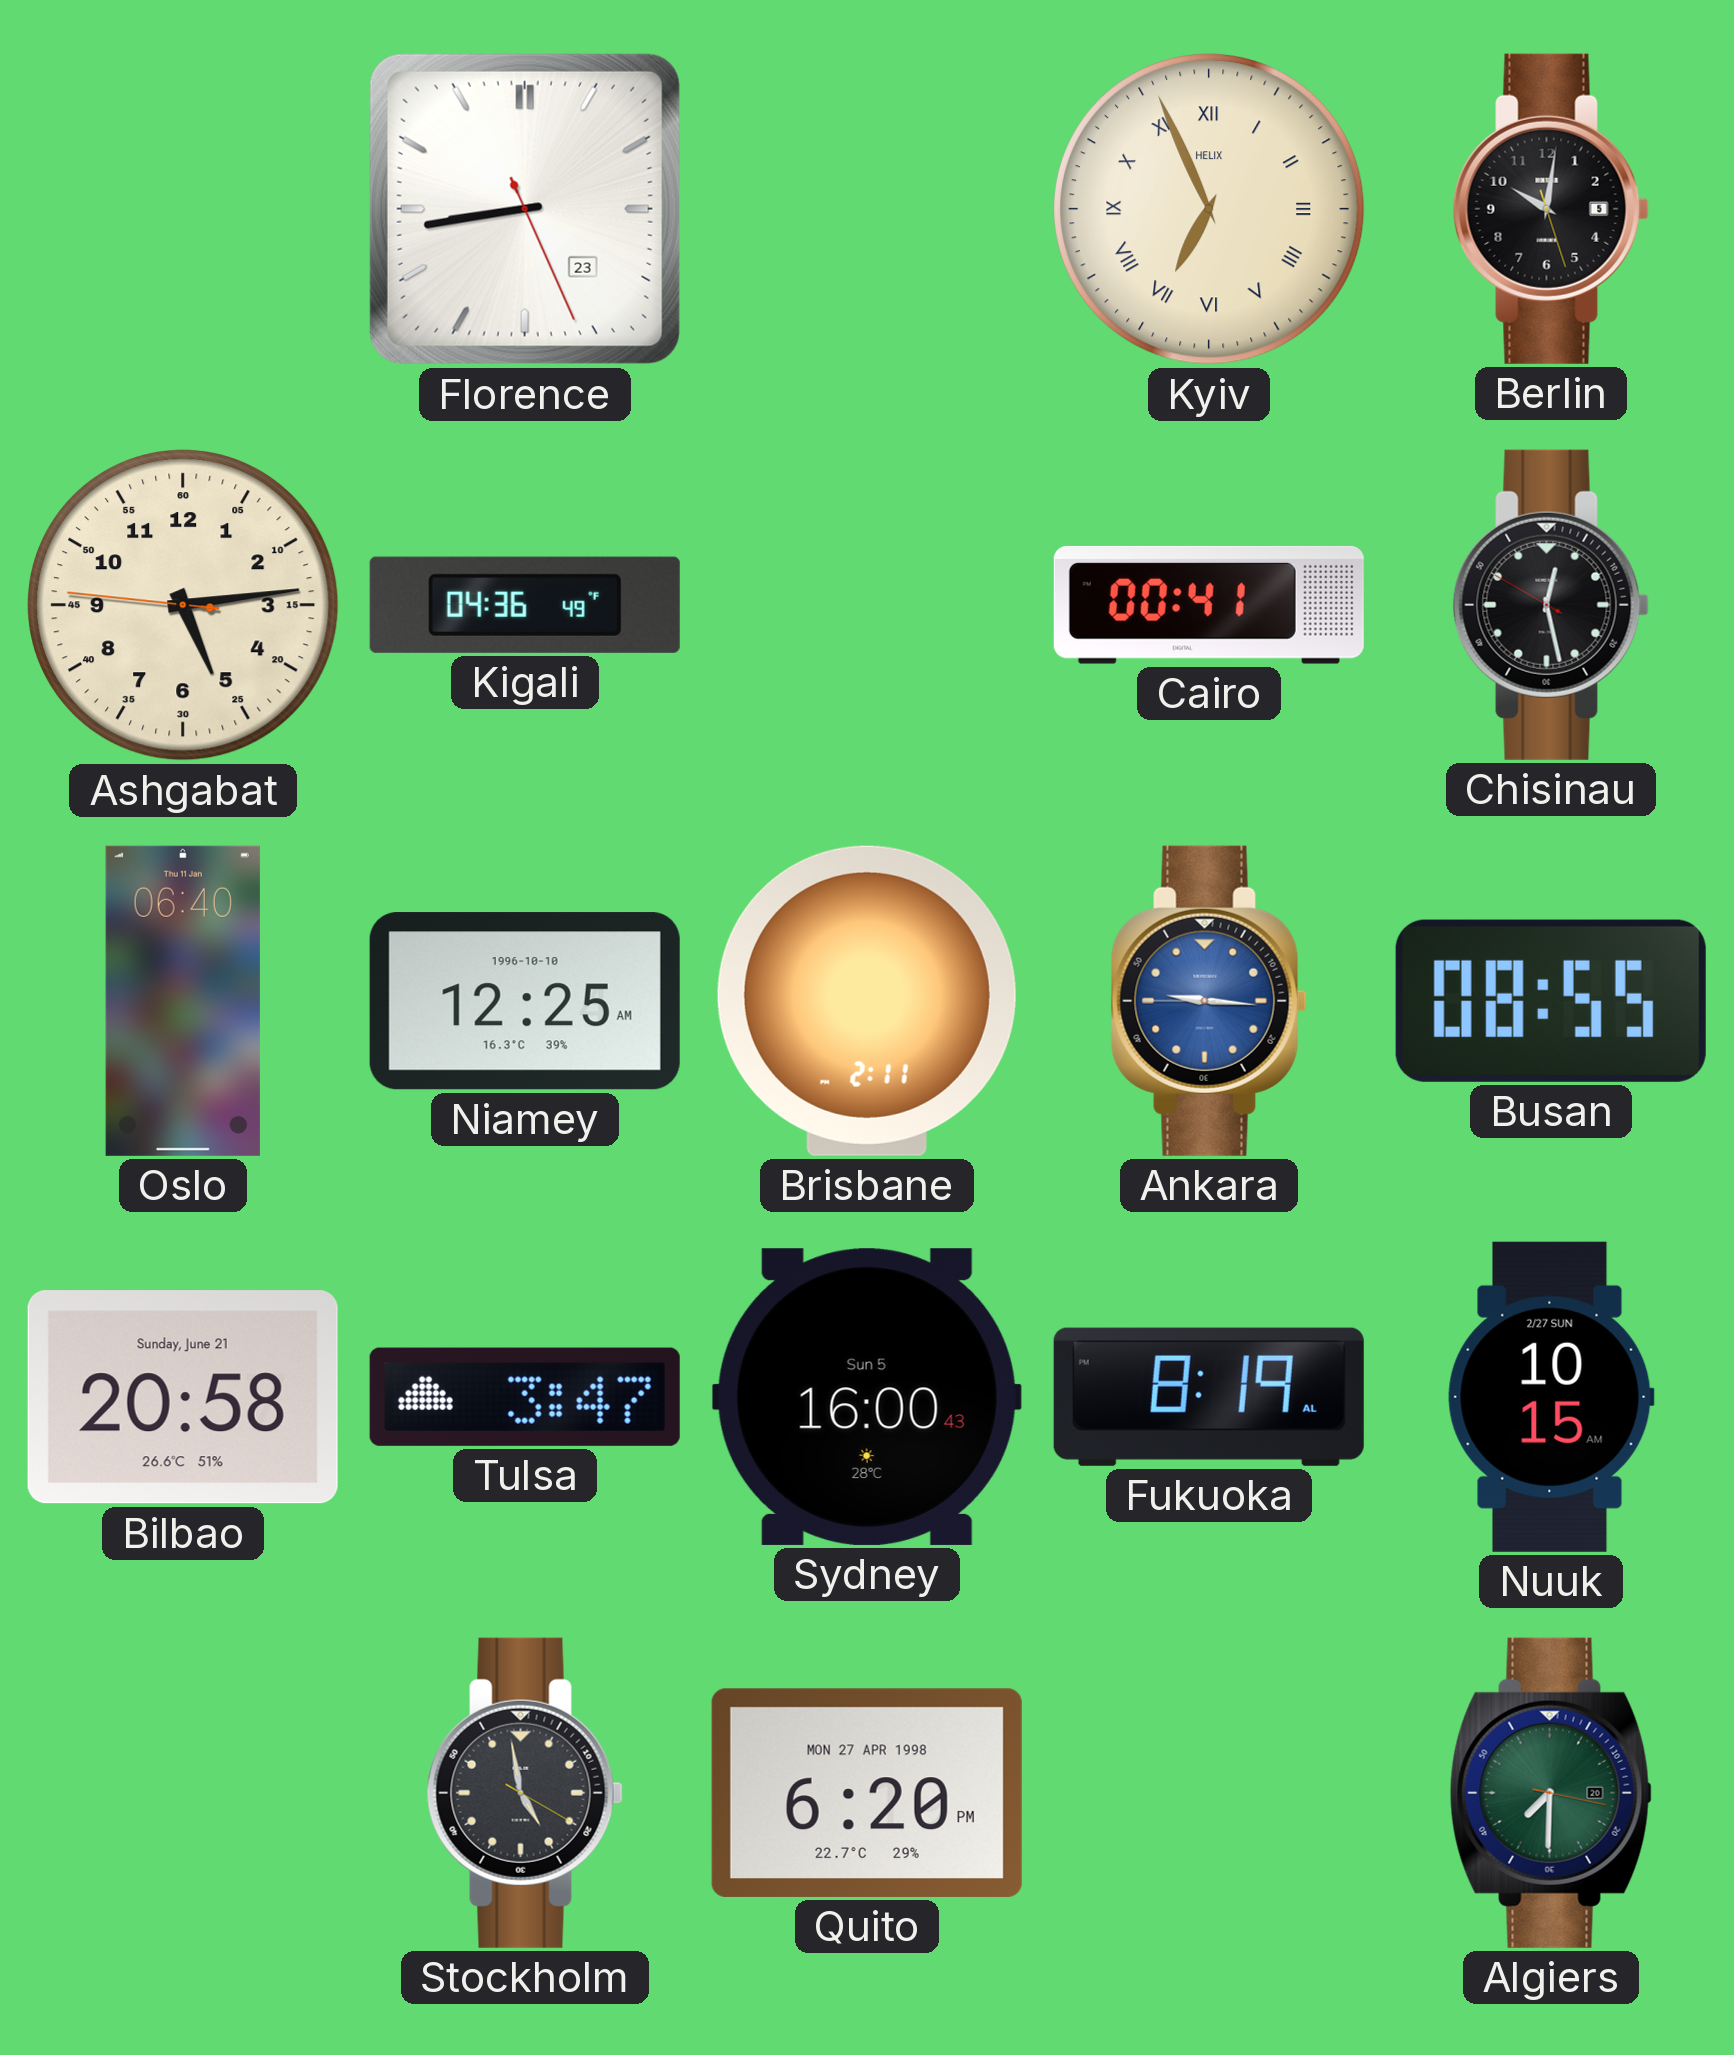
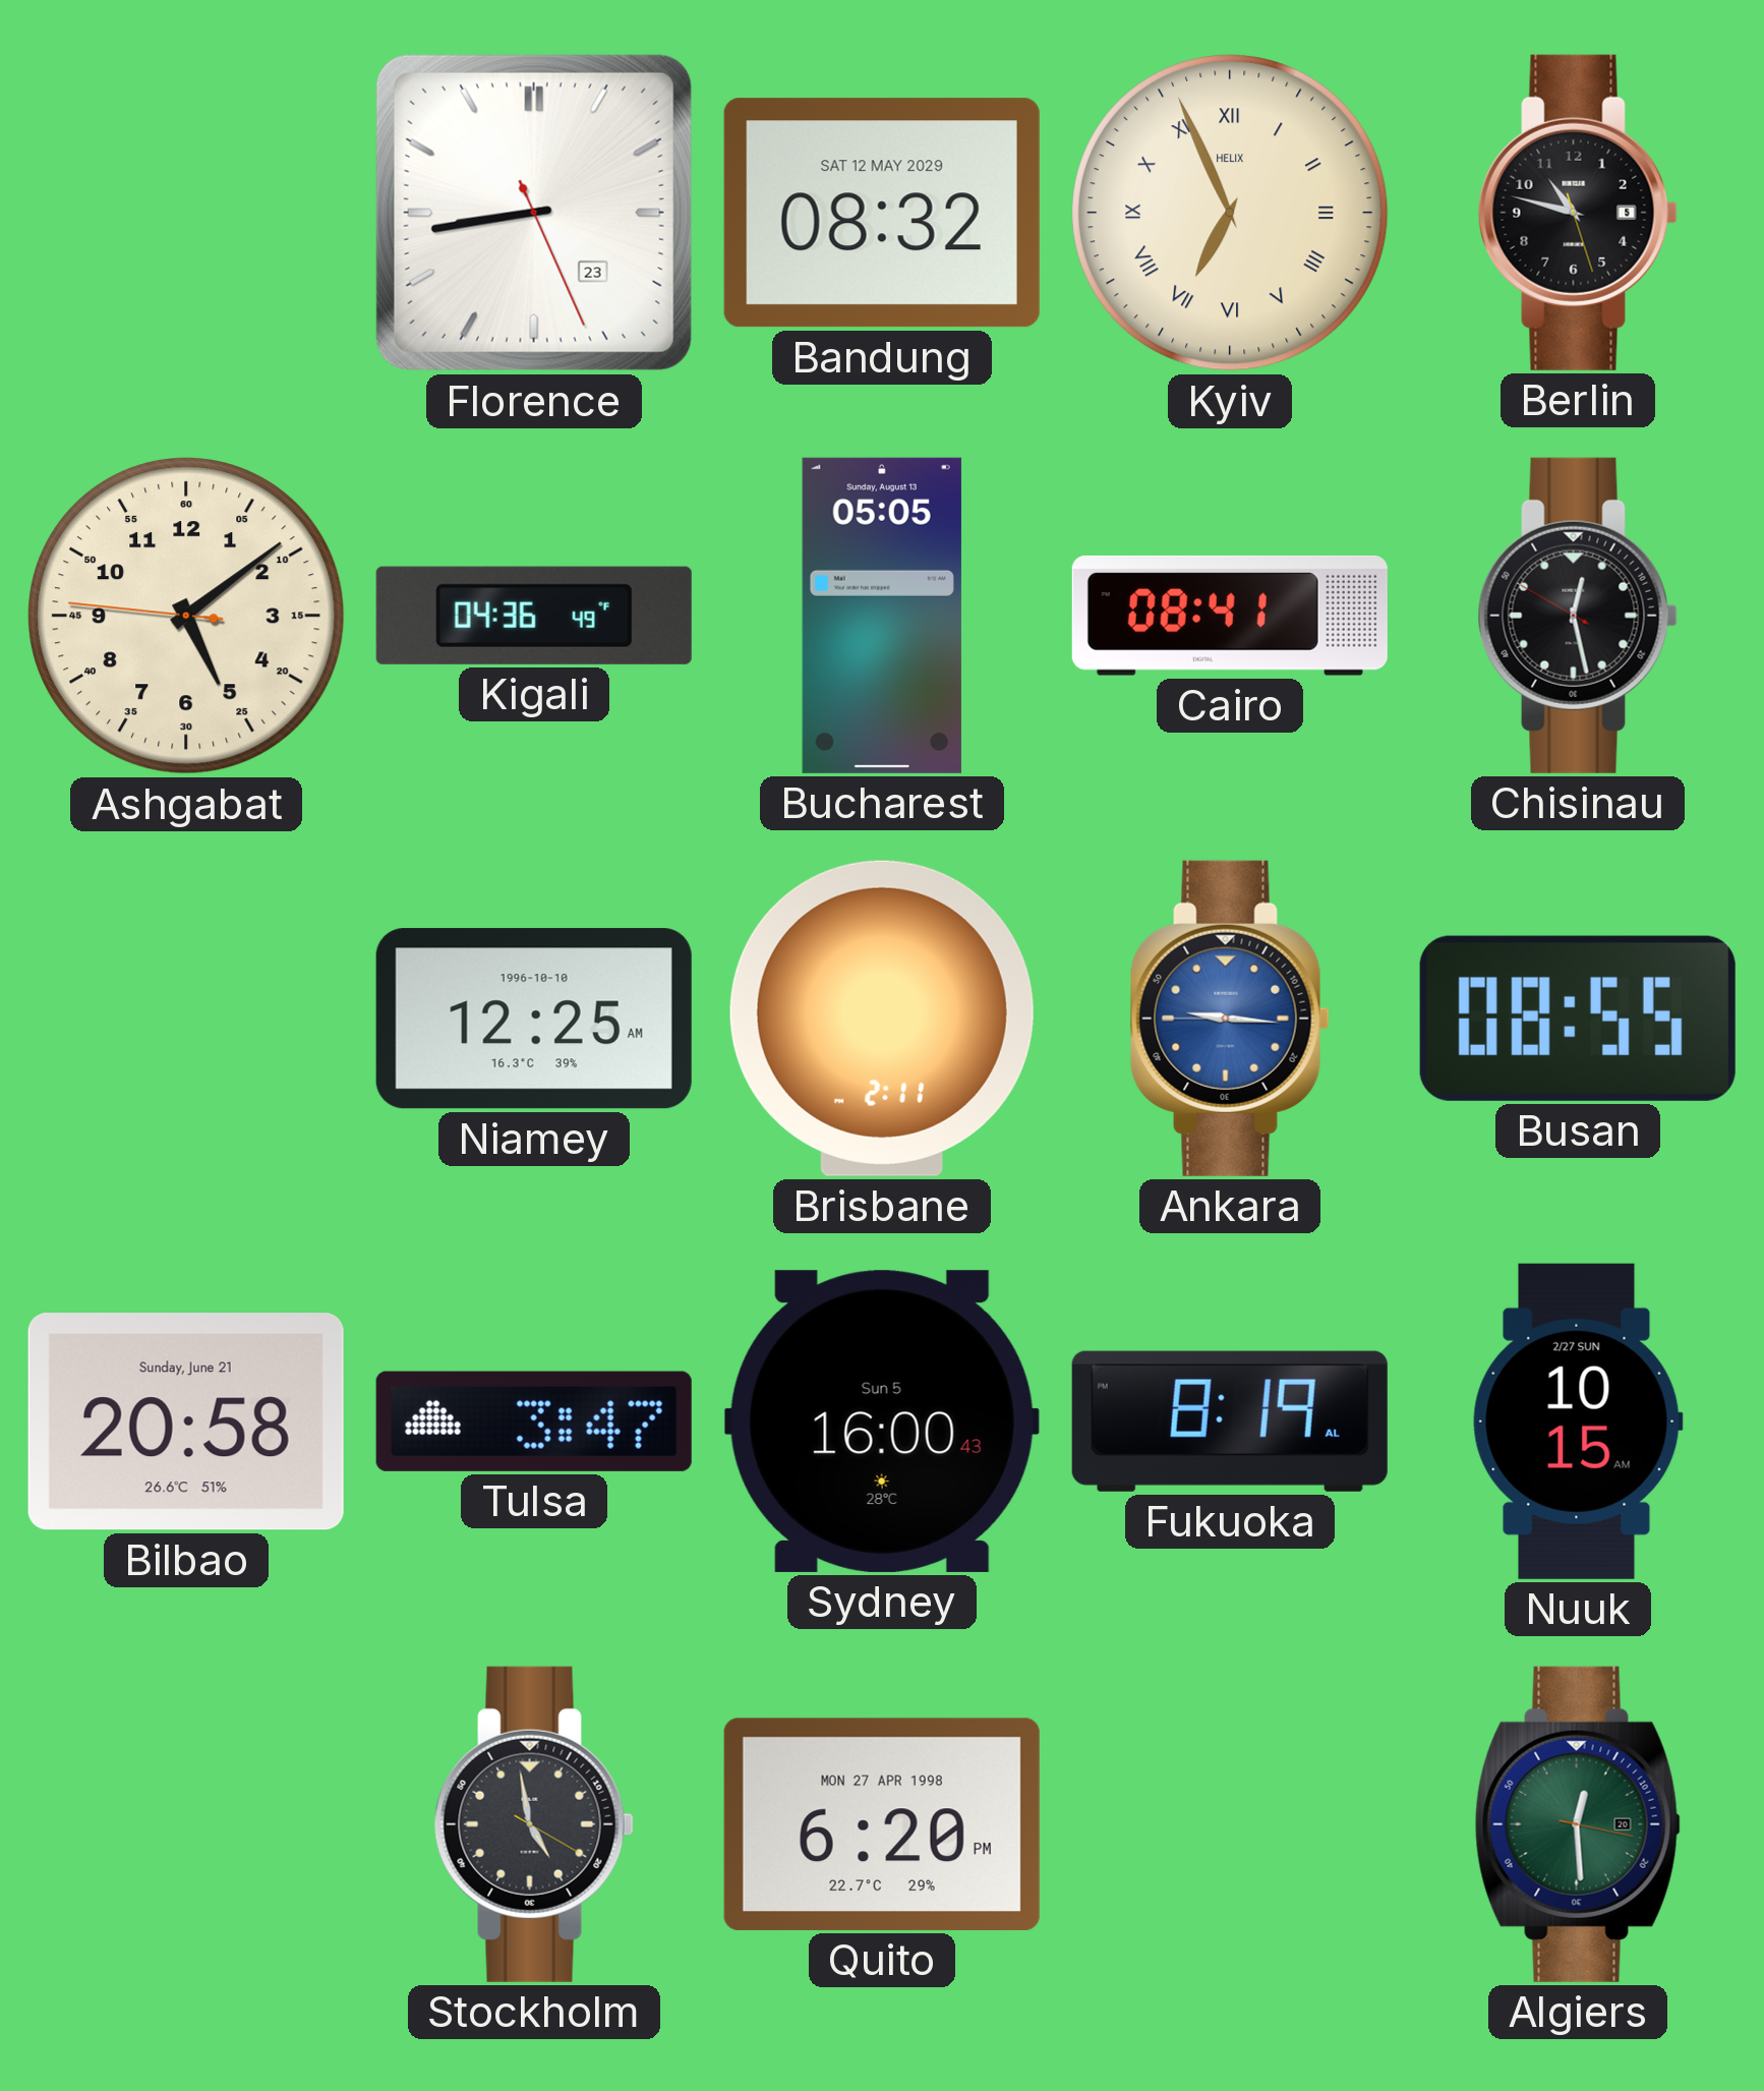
Bandung: none -> 08:32
Berlin: 10:01 -> 10:47
Ashgabat: 5:13 -> 5:08
Bucharest: none -> 05:05
Cairo: 00:41 -> 08:41
Oslo: 06:40 -> none
Algiers: 7:30 -> 12:29
